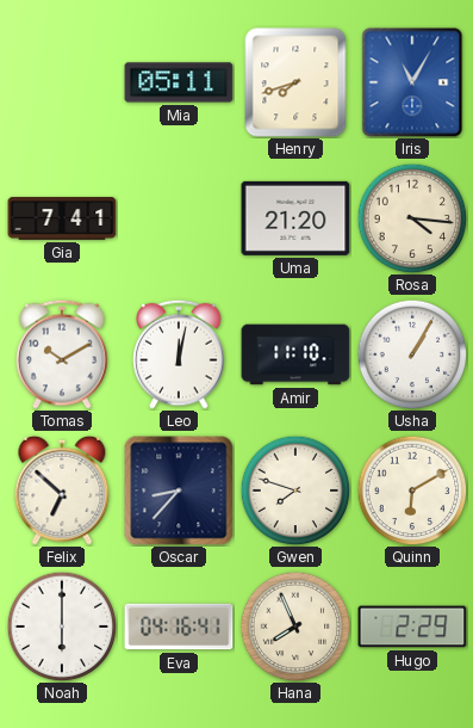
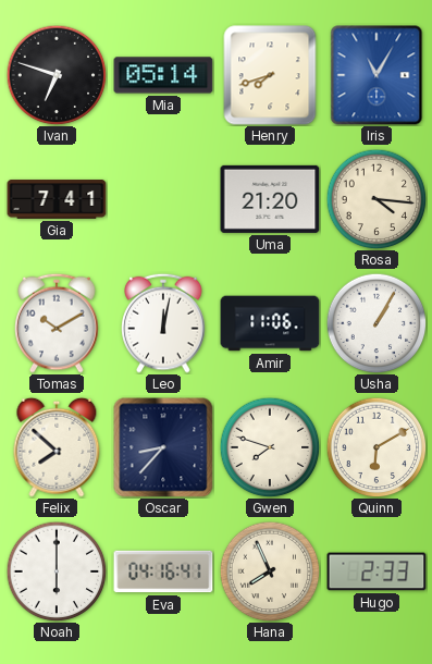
Ivan: none -> 6:48
Mia: 05:11 -> 05:14
Amir: 11:10 -> 11:06
Felix: 6:52 -> 7:52
Hugo: 2:29 -> 2:33
